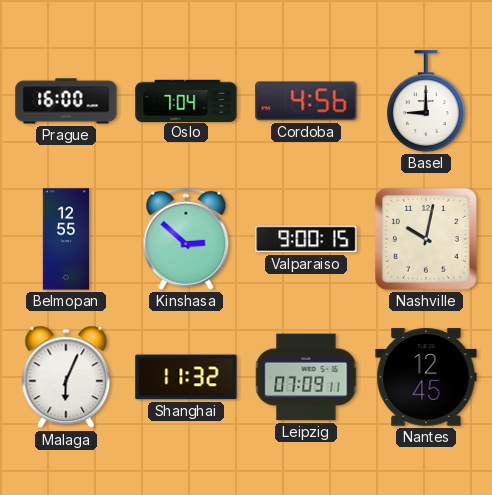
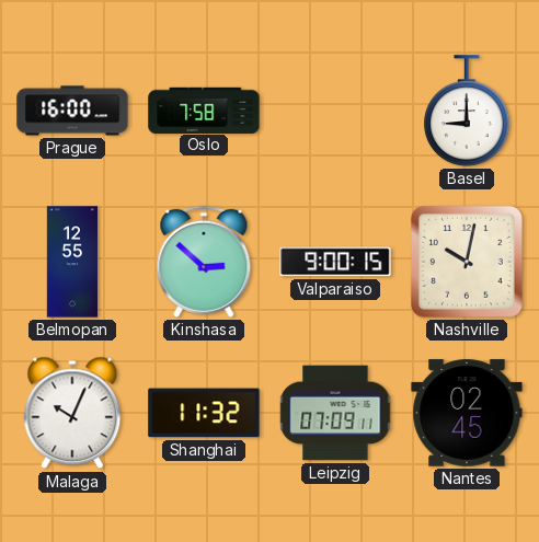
Oslo: 7:04 -> 7:58
Cordoba: 4:56 -> none
Malaga: 6:04 -> 10:04
Nantes: 12:45 -> 02:45
